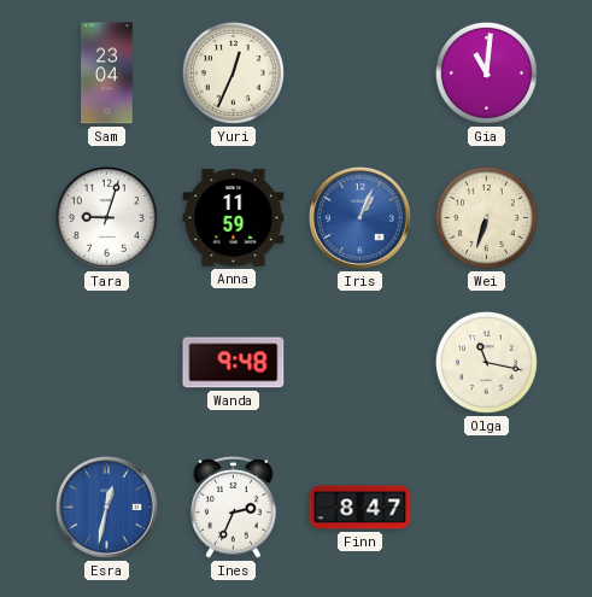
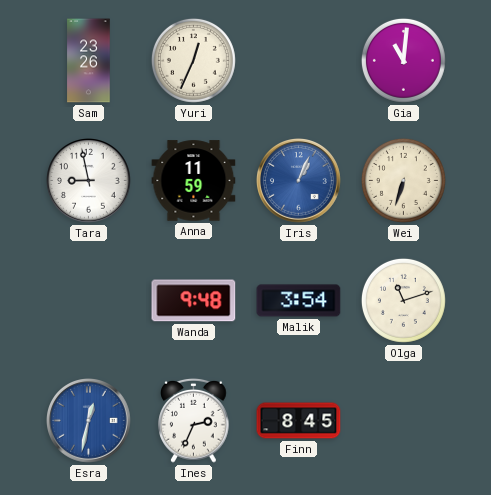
Sam: 23:04 -> 23:26
Tara: 9:03 -> 8:58
Malik: none -> 3:54
Olga: 11:17 -> 11:12
Finn: 8:47 -> 8:45
